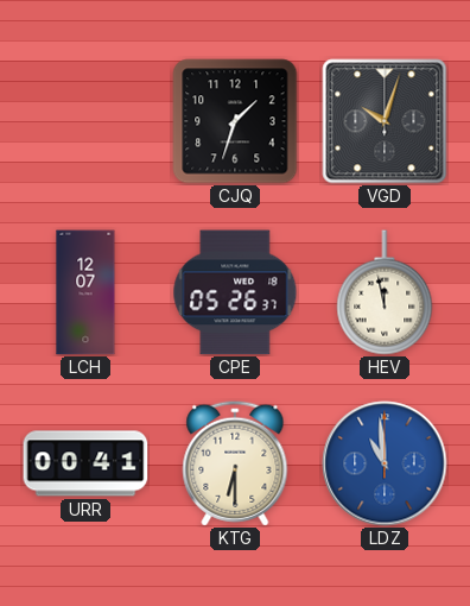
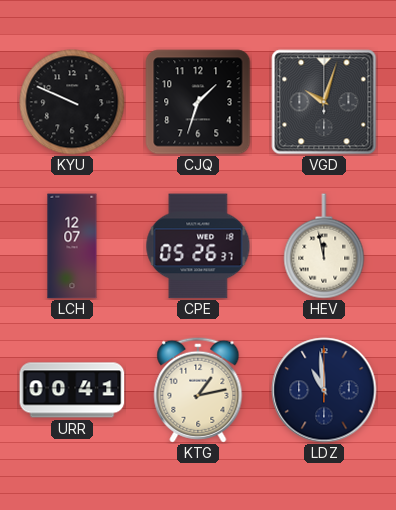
KYU: none -> 9:49
KTG: 6:30 -> 1:13
LDZ dial: blue -> navy
